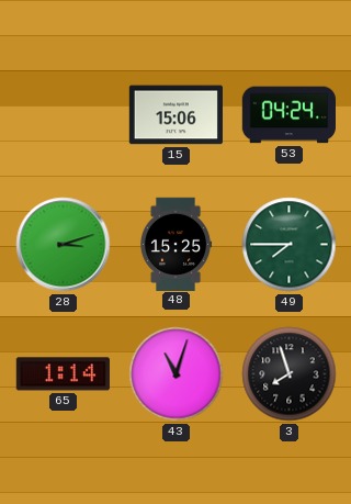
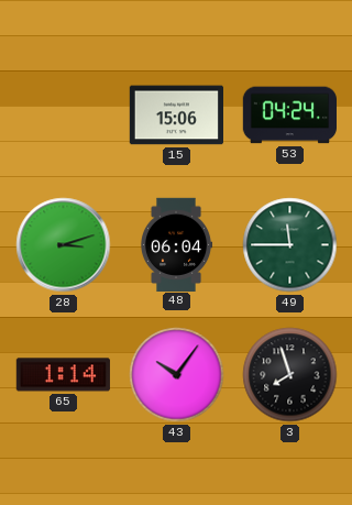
48: 15:25 -> 06:04
49: 7:45 -> 11:45
43: 11:03 -> 10:06
